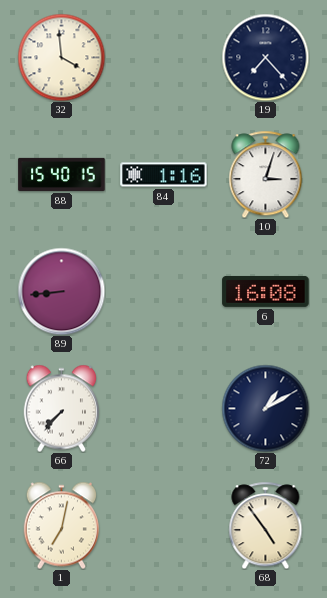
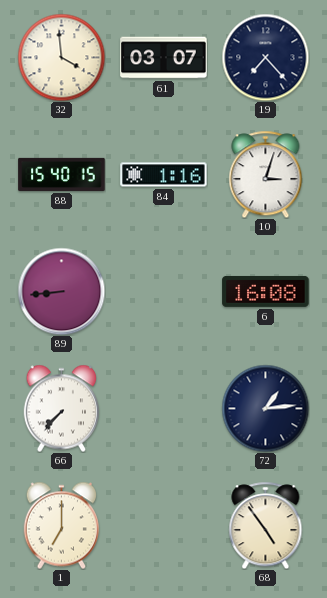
61: none -> 03:07
72: 1:10 -> 1:14
1: 7:02 -> 7:00
